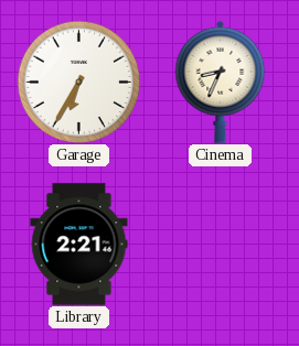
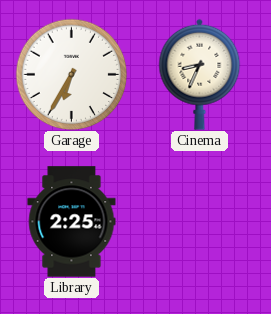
Library: 2:21 -> 2:25
